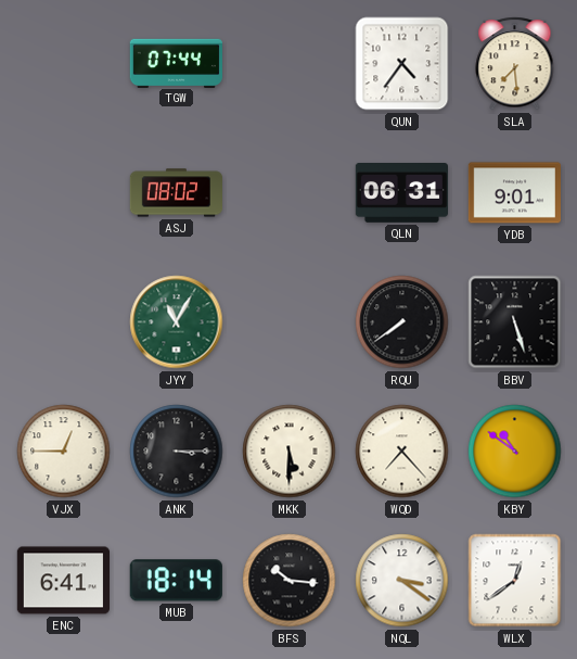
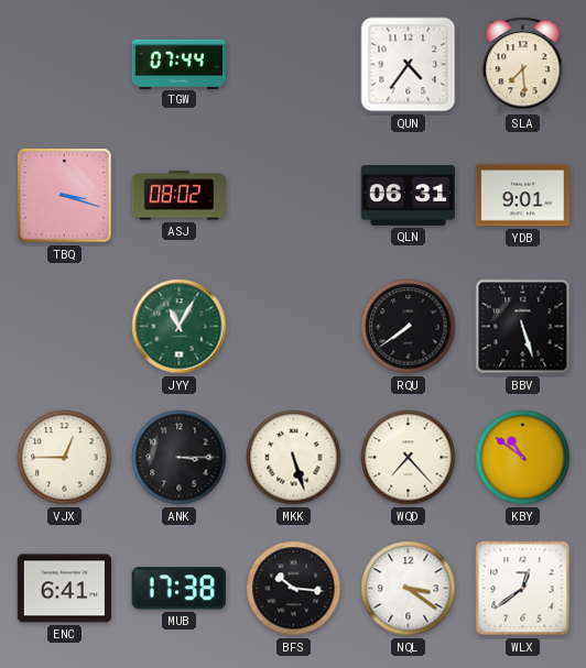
TBQ: none -> 3:18
MKK: 5:30 -> 5:27
MUB: 18:14 -> 17:38
